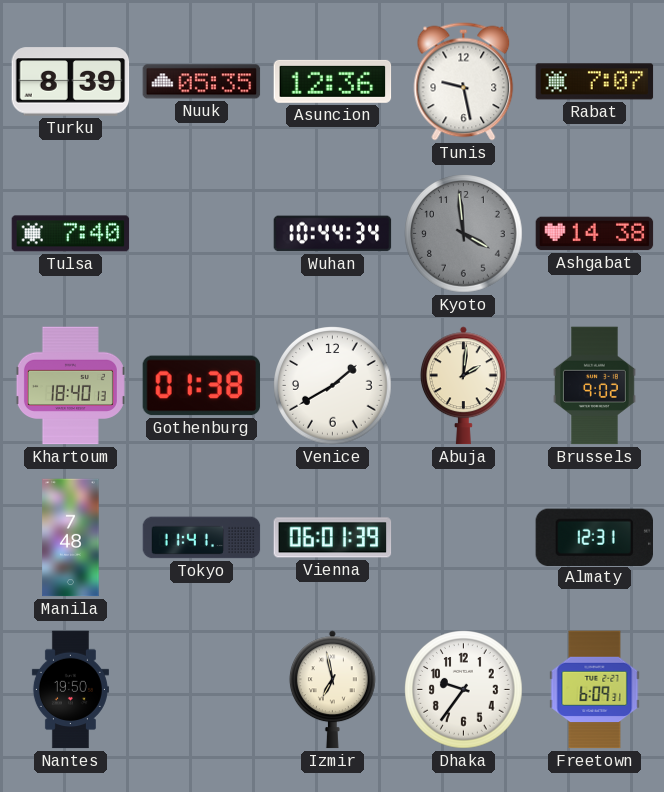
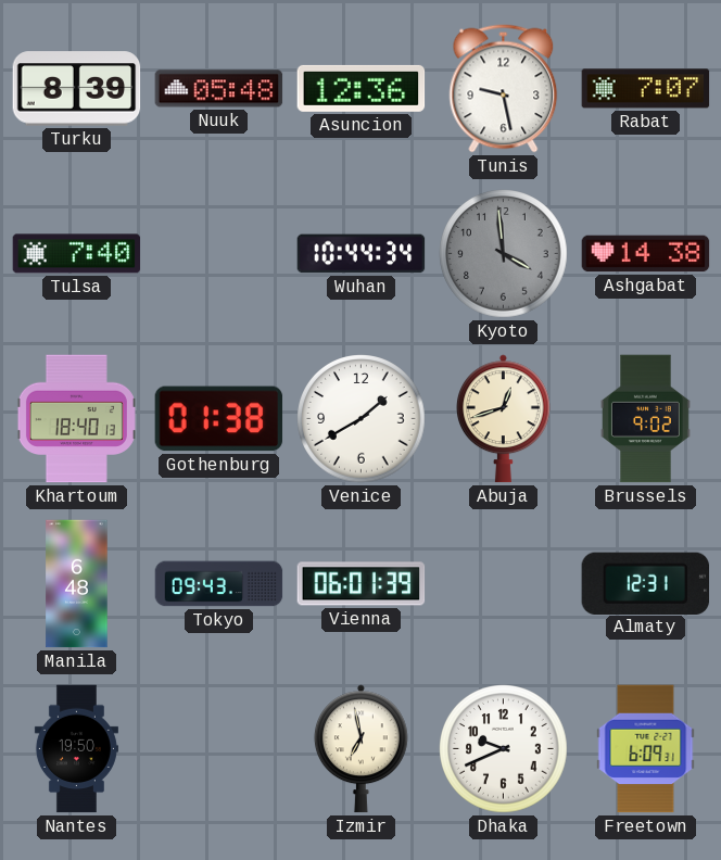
Nuuk: 05:35 -> 05:48
Abuja: 2:01 -> 12:42
Manila: 7:48 -> 6:48
Tokyo: 11:41 -> 09:43
Dhaka: 9:36 -> 9:41
